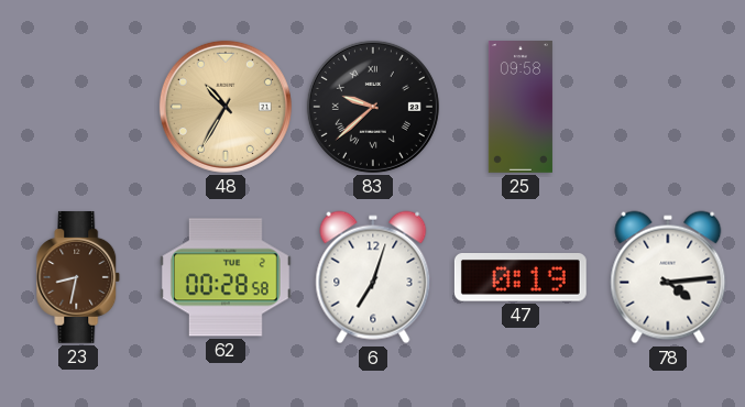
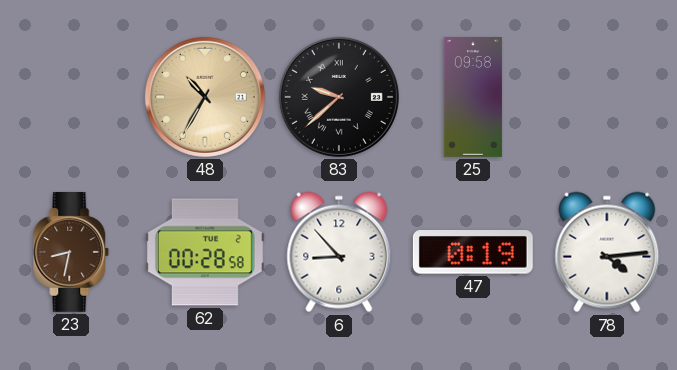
6: 7:03 -> 8:53
